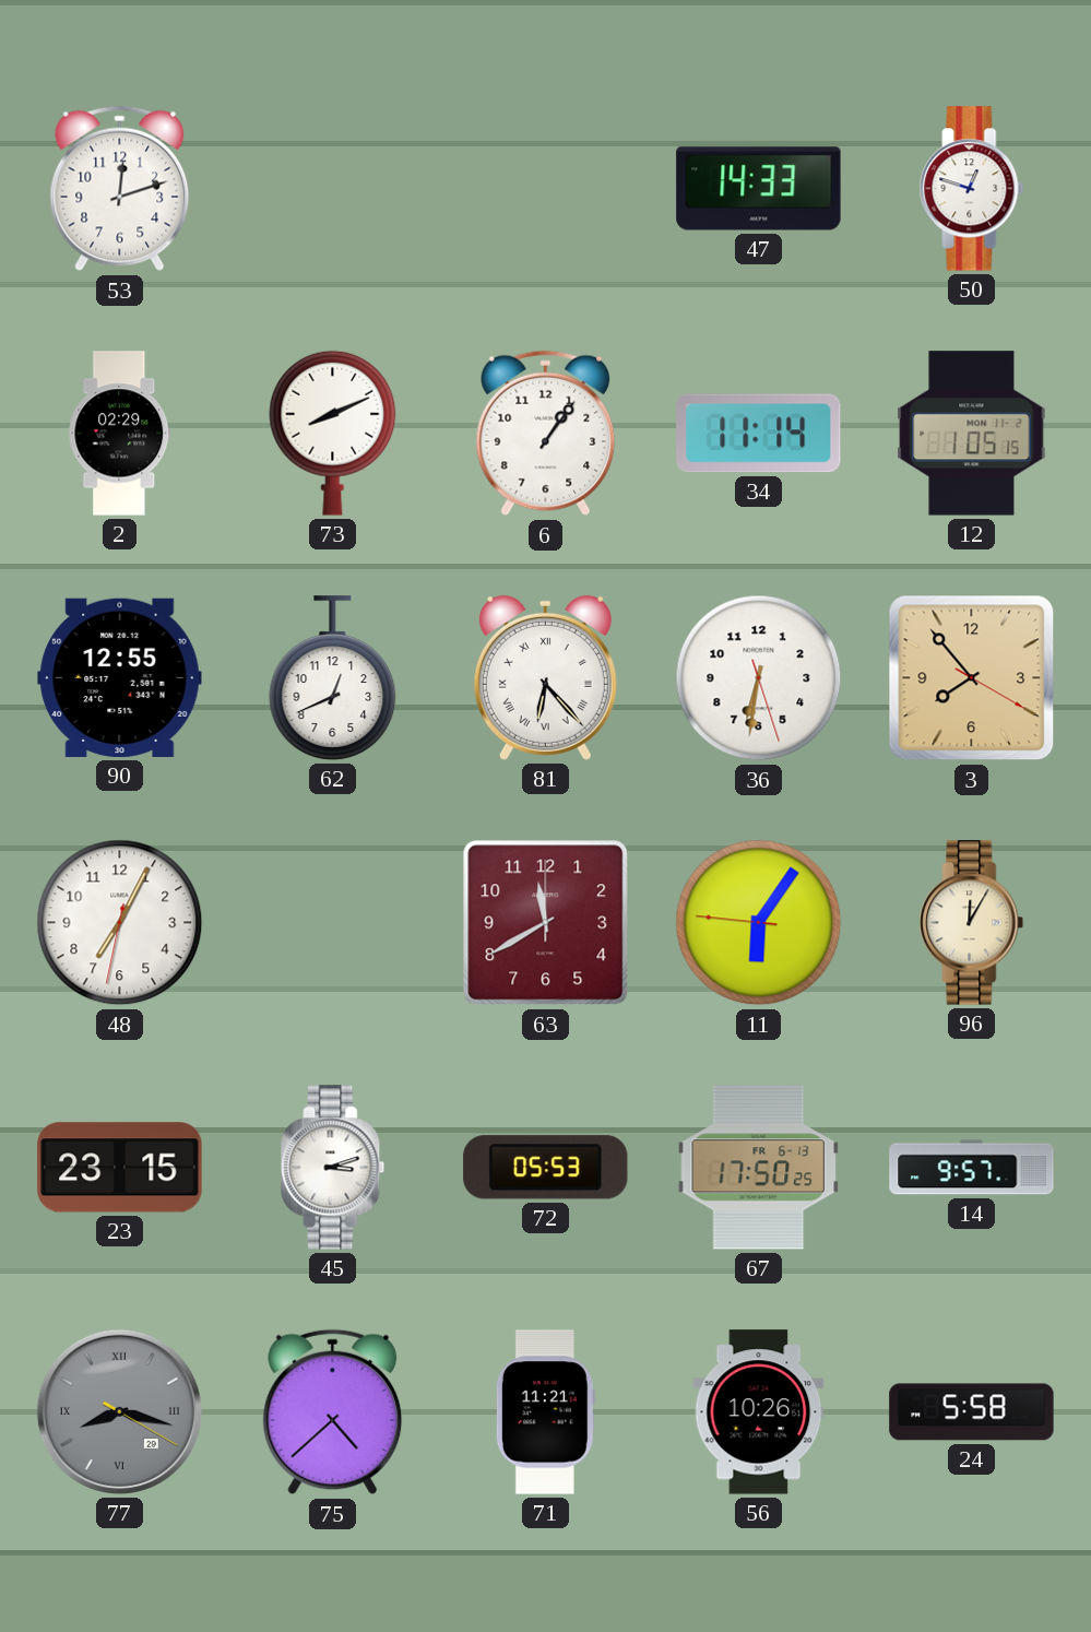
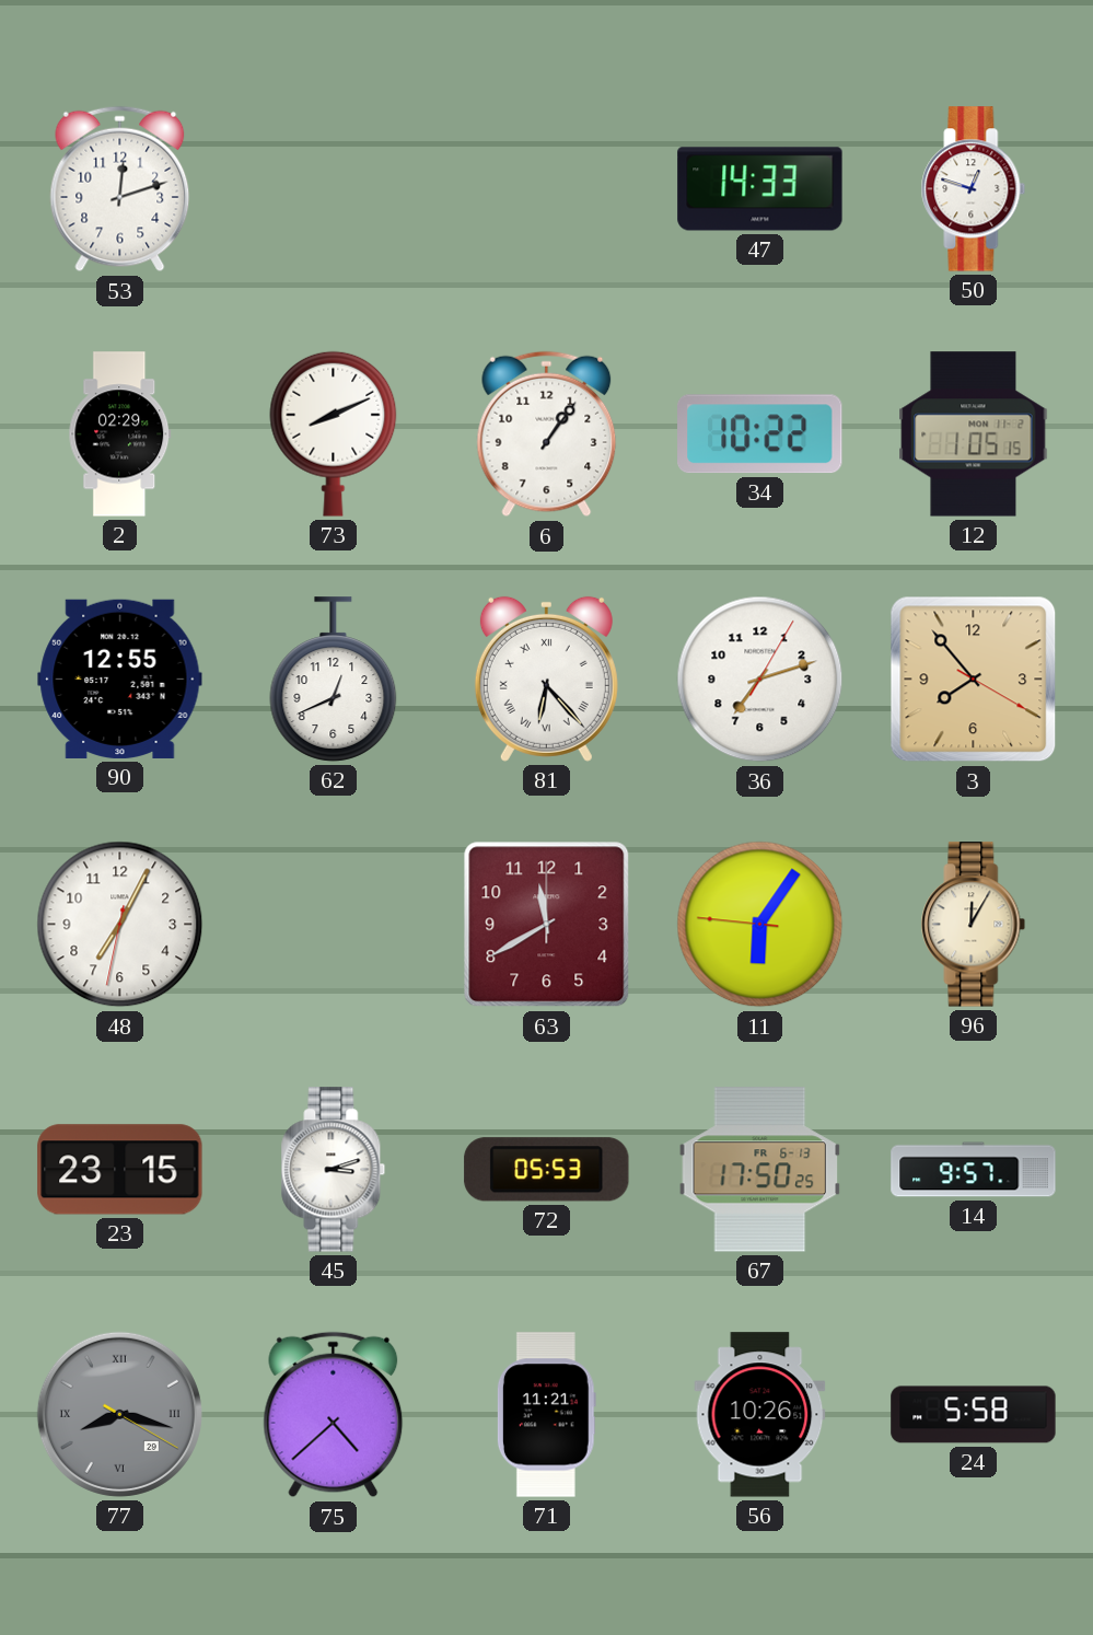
34: 11:14 -> 10:22
36: 6:31 -> 7:12
